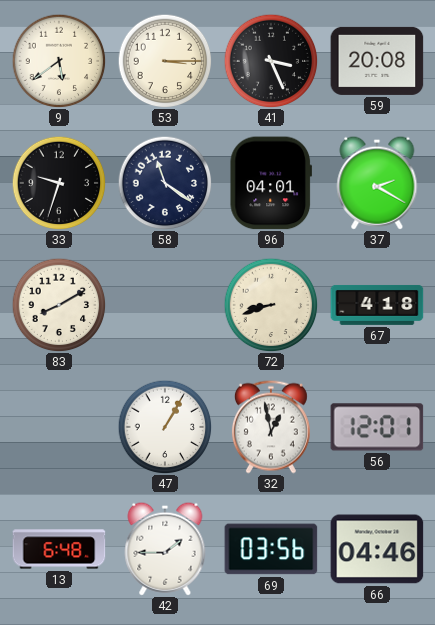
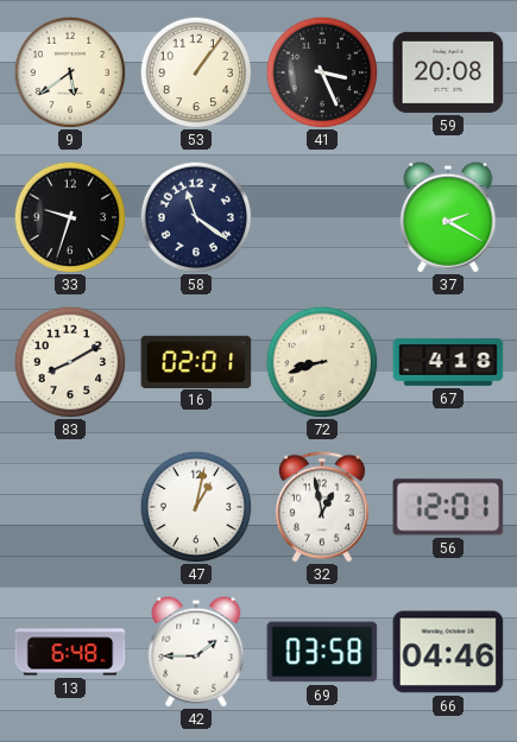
53: 3:15 -> 1:06
96: 04:01 -> none
16: none -> 02:01
47: 1:05 -> 1:02
69: 03:56 -> 03:58
